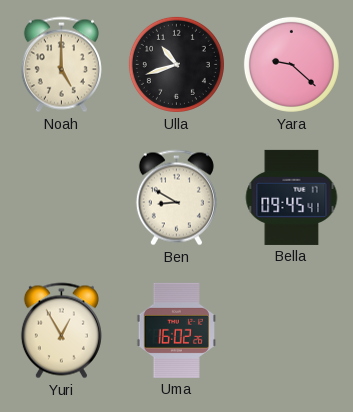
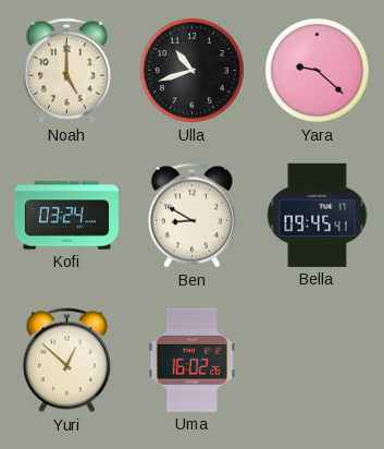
Kofi: none -> 03:24
Yuri: 12:55 -> 12:52
